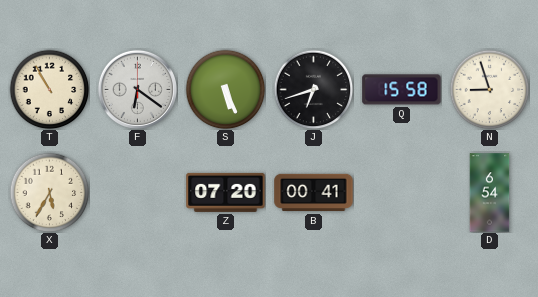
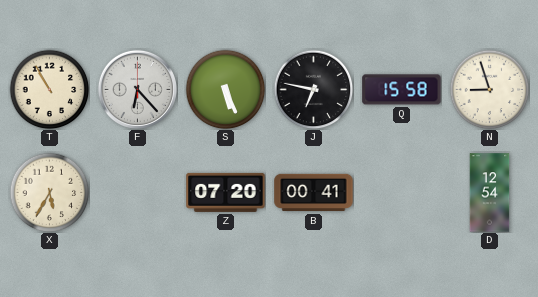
F: 6:21 -> 6:23
J: 6:42 -> 6:47
D: 6:54 -> 12:54
